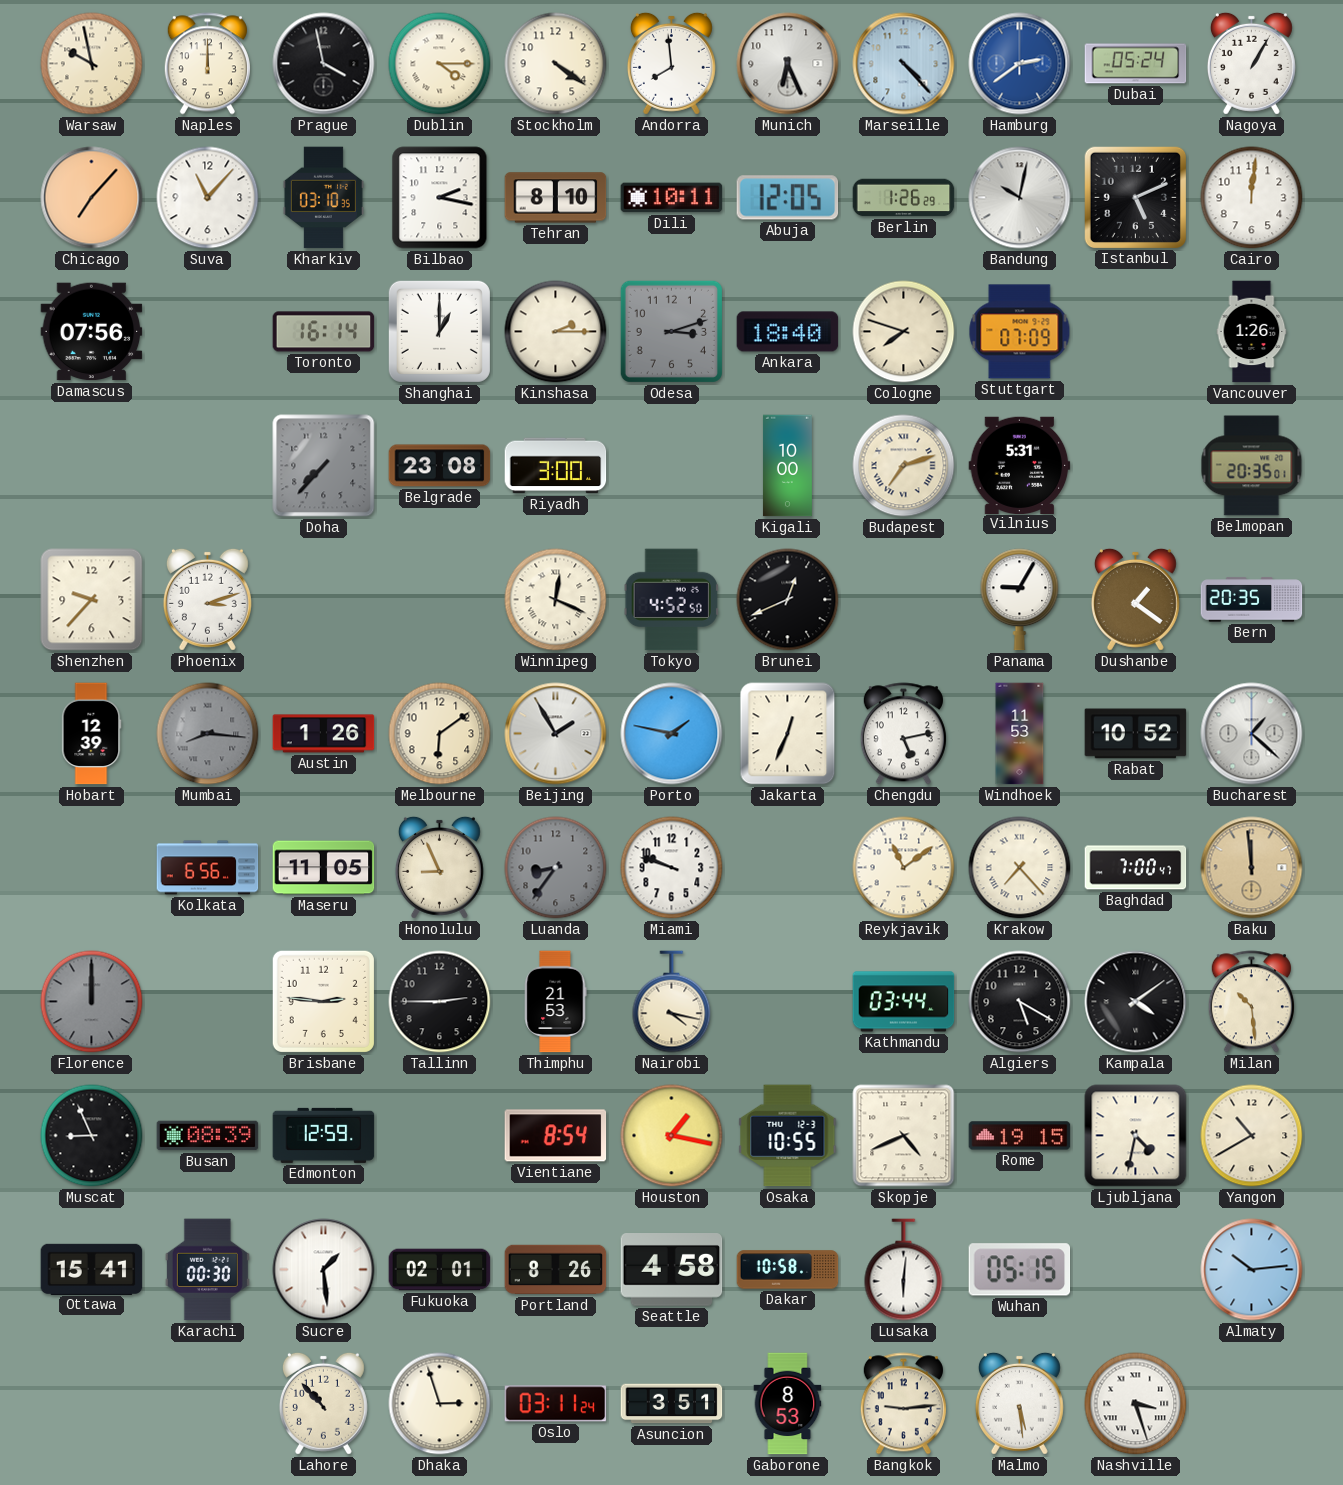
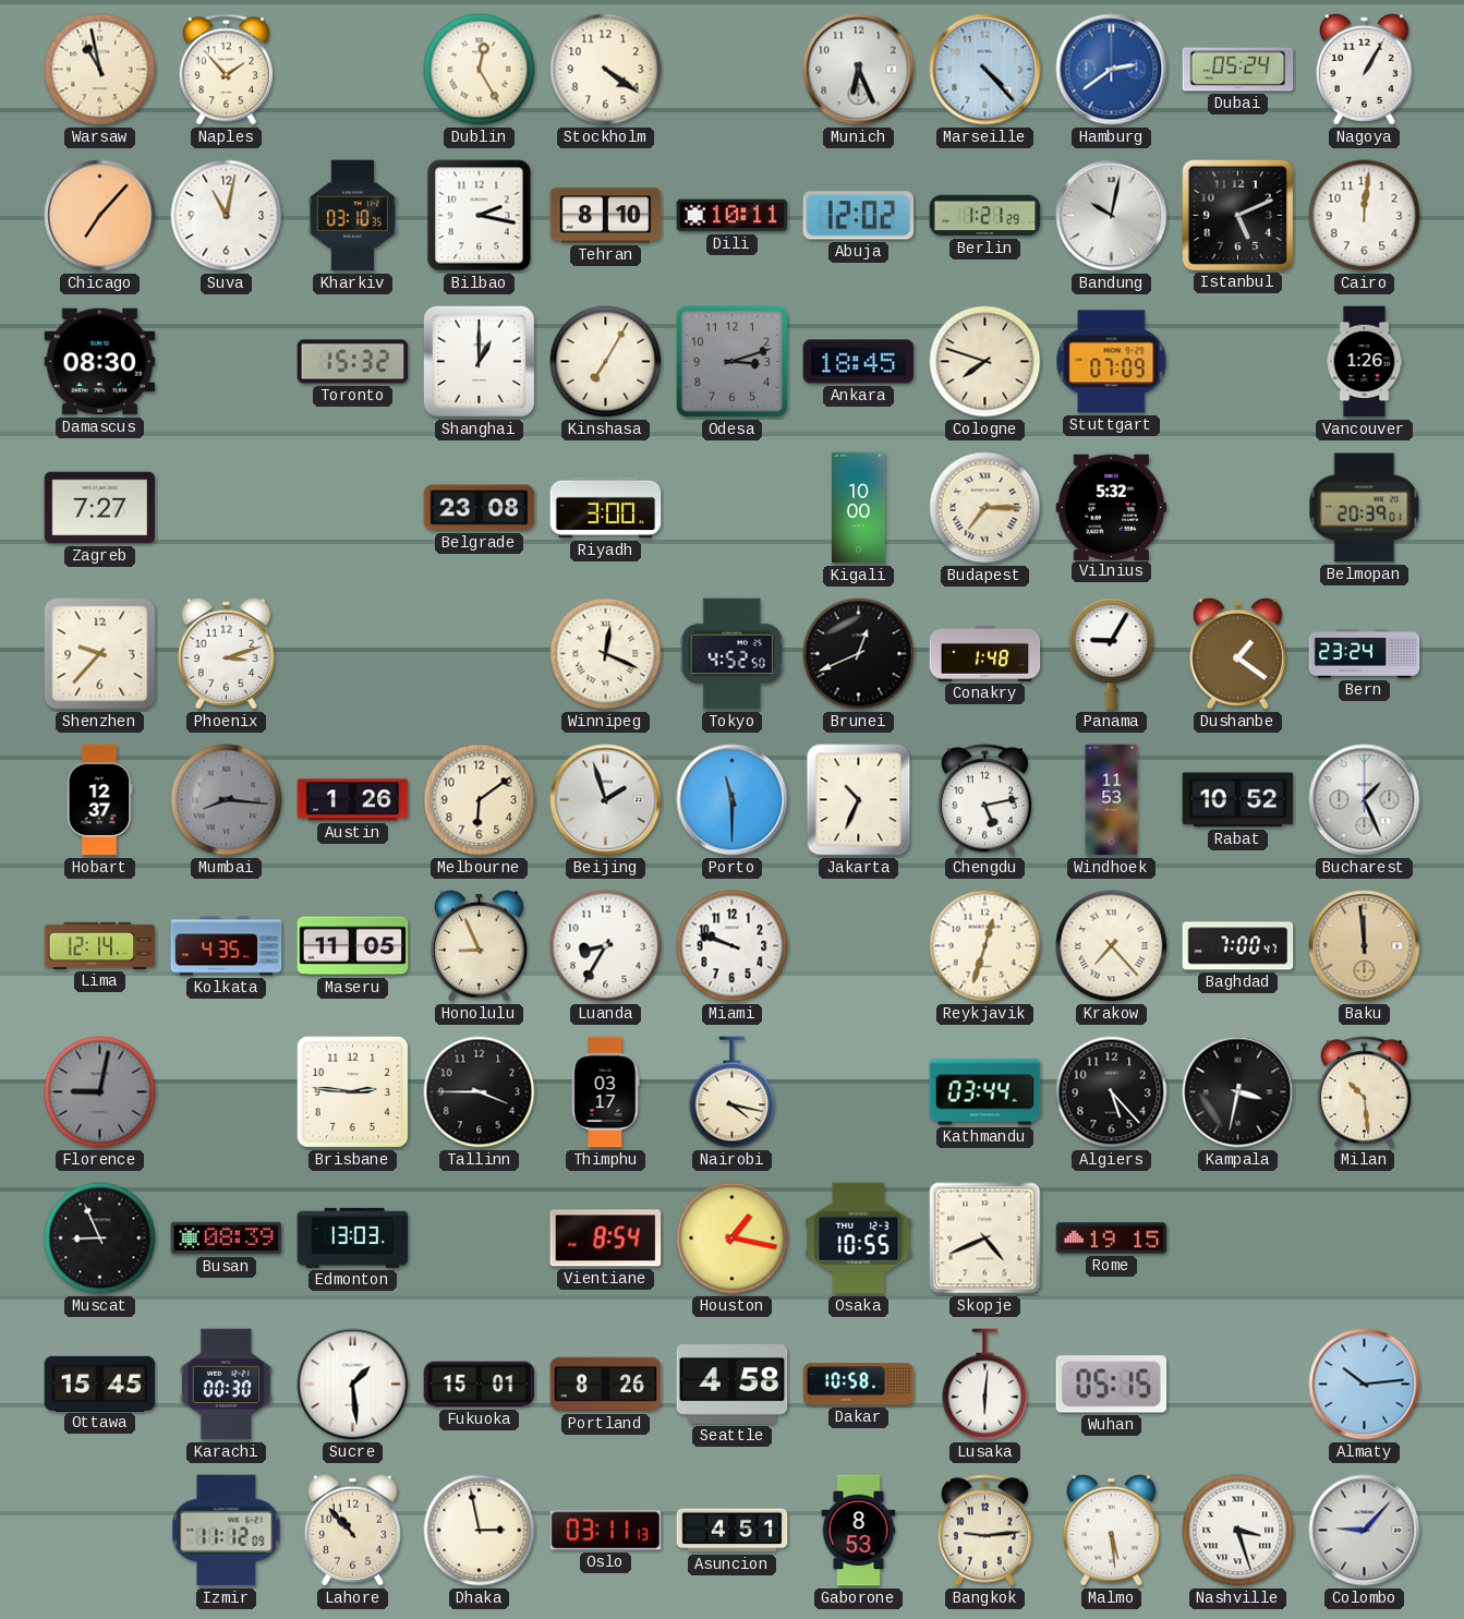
Warsaw: 9:58 -> 10:58
Naples: 12:00 -> 1:53
Prague: 3:58 -> none
Dublin: 4:15 -> 12:25
Andorra: 7:59 -> none
Suva: 11:07 -> 11:02
Abuja: 12:05 -> 12:02
Berlin: 1:26 -> 1:21
Damascus: 07:56 -> 08:30
Toronto: 16:14 -> 15:32
Kinshasa: 2:15 -> 7:05
Ankara: 18:40 -> 18:45
Zagreb: none -> 7:27
Doha: 7:37 -> none
Budapest: 7:12 -> 7:15
Vilnius: 5:31 -> 5:32
Belmopan: 20:35 -> 20:39
Conakry: none -> 1:48
Bern: 20:35 -> 23:24
Hobart: 12:39 -> 12:37
Beijing: 1:55 -> 1:57
Porto: 1:47 -> 11:30
Jakarta: 12:34 -> 10:34
Bucharest: 1:22 -> 1:26
Lima: none -> 12:14
Kolkata: 6:56 -> 4:35
Luanda: 8:36 -> 8:35
Luanda dial: grey -> white
Reykjavik: 11:09 -> 12:33
Florence: 12:00 -> 9:02
Tallinn: 2:45 -> 3:45
Thimphu: 21:53 -> 03:17
Algiers: 5:20 -> 5:23
Kampala: 4:09 -> 3:32
Edmonton: 12:59 -> 13:03
Ljubljana: 4:32 -> none
Yangon: 10:40 -> none
Ottawa: 15:41 -> 15:45
Fukuoka: 02:01 -> 15:01
Izmir: none -> 11:12
Dhaka: 2:57 -> 2:58
Oslo: 03:11:24 -> 03:11:13
Asuncion: 3:51 -> 4:51
Colombo: none -> 9:07
